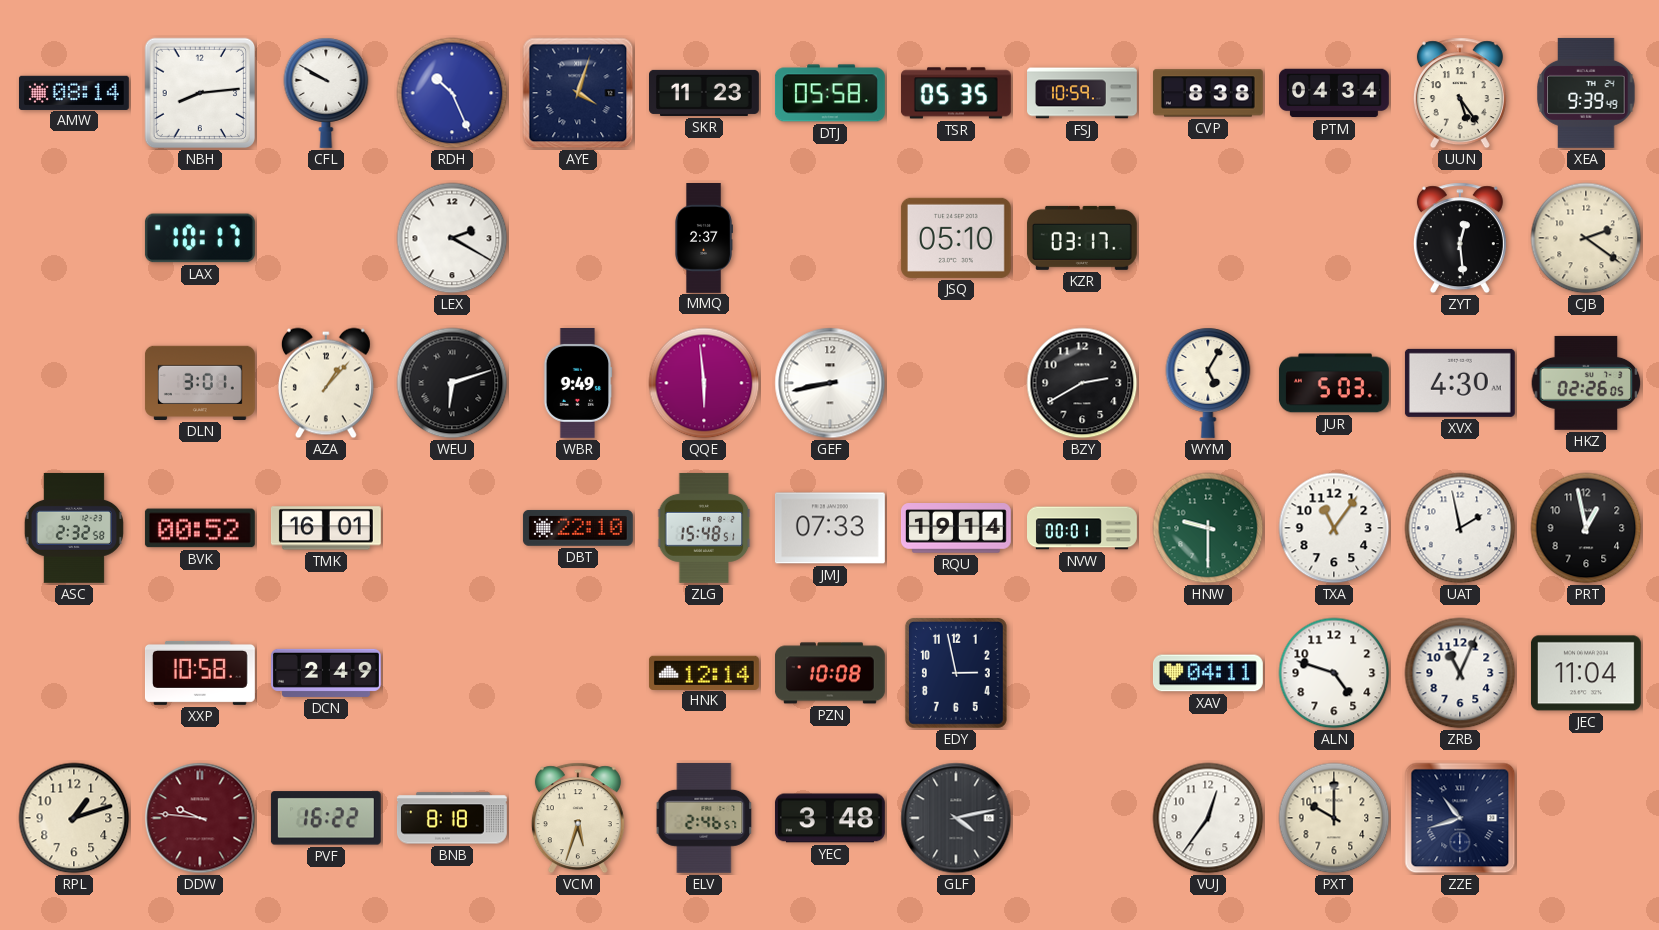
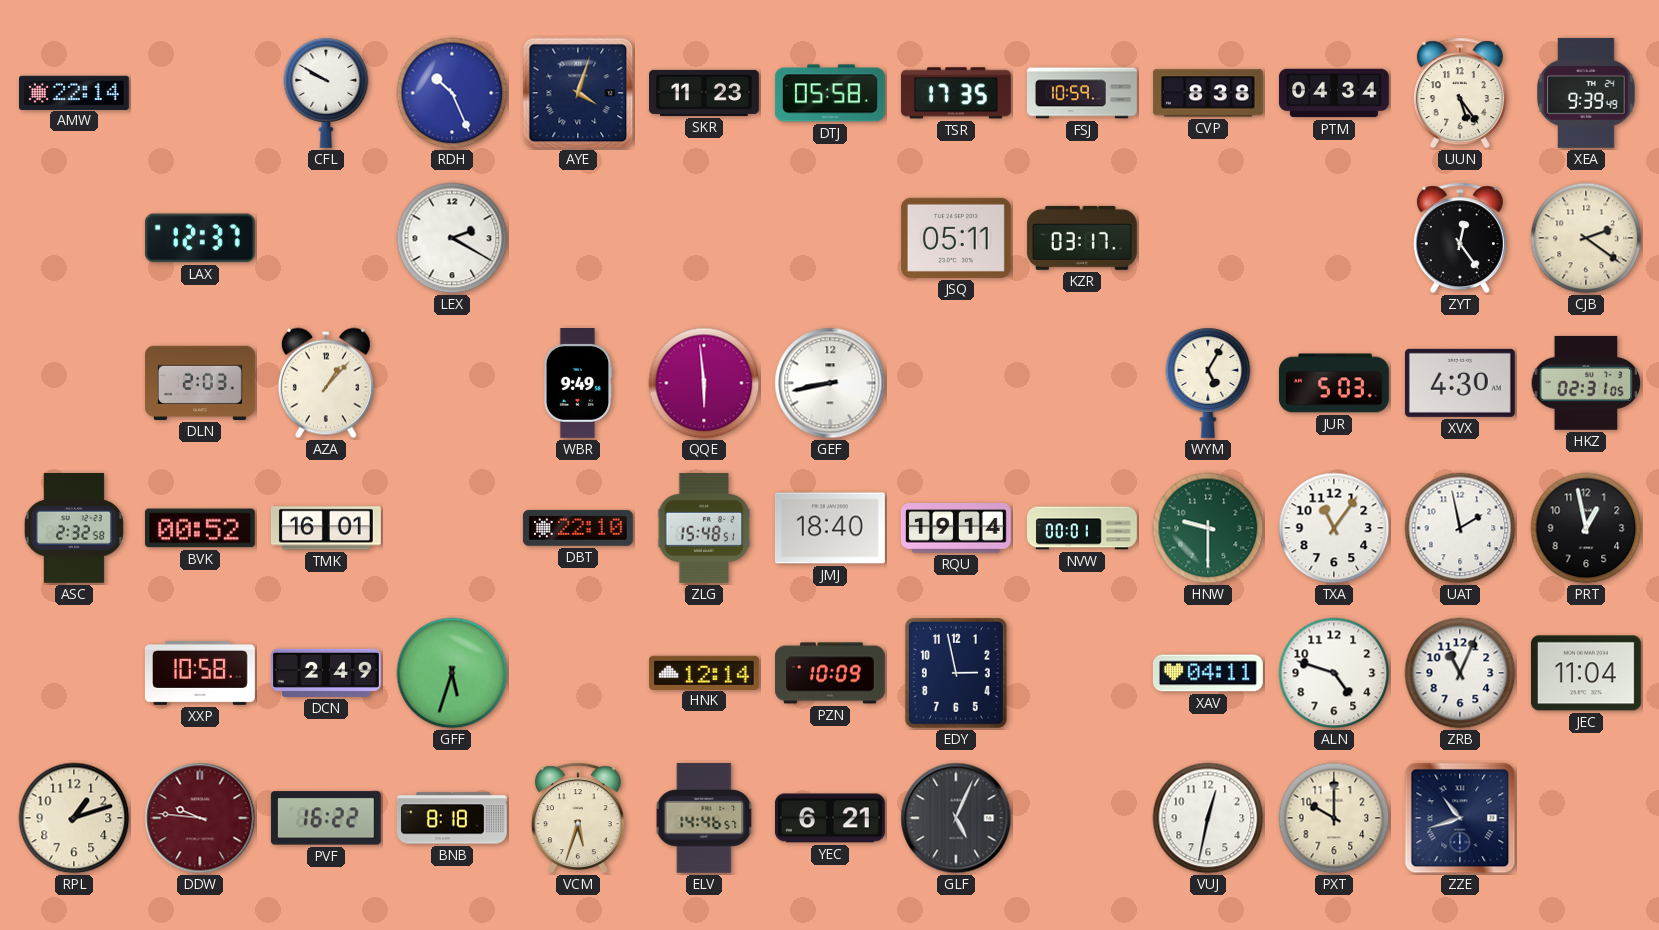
AMW: 08:14 -> 22:14
NBH: 8:14 -> none
TSR: 05:35 -> 17:35
LAX: 10:17 -> 12:37
MMQ: 2:37 -> none
JSQ: 05:10 -> 05:11
ZYT: 12:29 -> 12:24
DLN: 3:01 -> 2:03
WEU: 6:12 -> none
BZY: 2:40 -> none
HKZ: 02:26 -> 02:31
JMJ: 07:33 -> 18:40
GFF: none -> 5:33
PZN: 10:08 -> 10:09
ELV: 2:46 -> 14:46
YEC: 3:48 -> 6:21
GLF: 4:13 -> 5:04
VUJ: 12:36 -> 12:32
